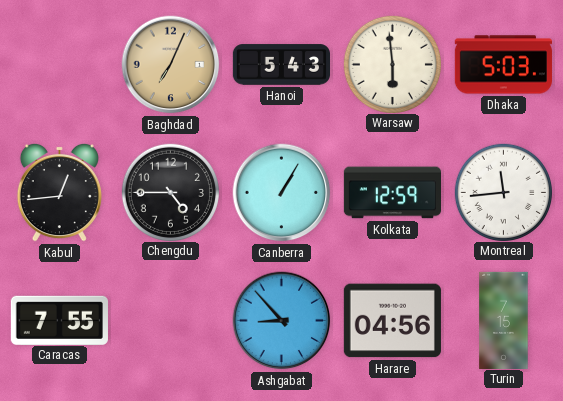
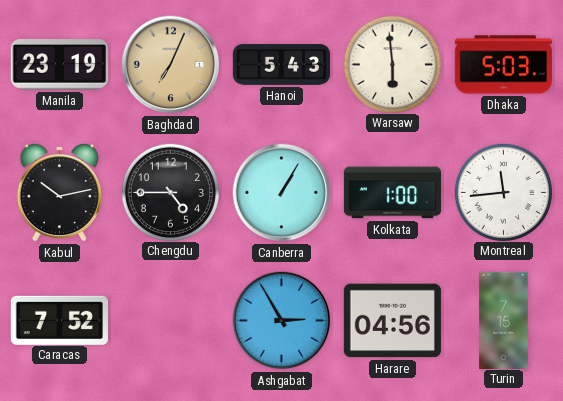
Manila: none -> 23:19
Kabul: 12:44 -> 10:13
Kolkata: 12:59 -> 1:00
Caracas: 7:55 -> 7:52
Ashgabat: 8:53 -> 2:55
